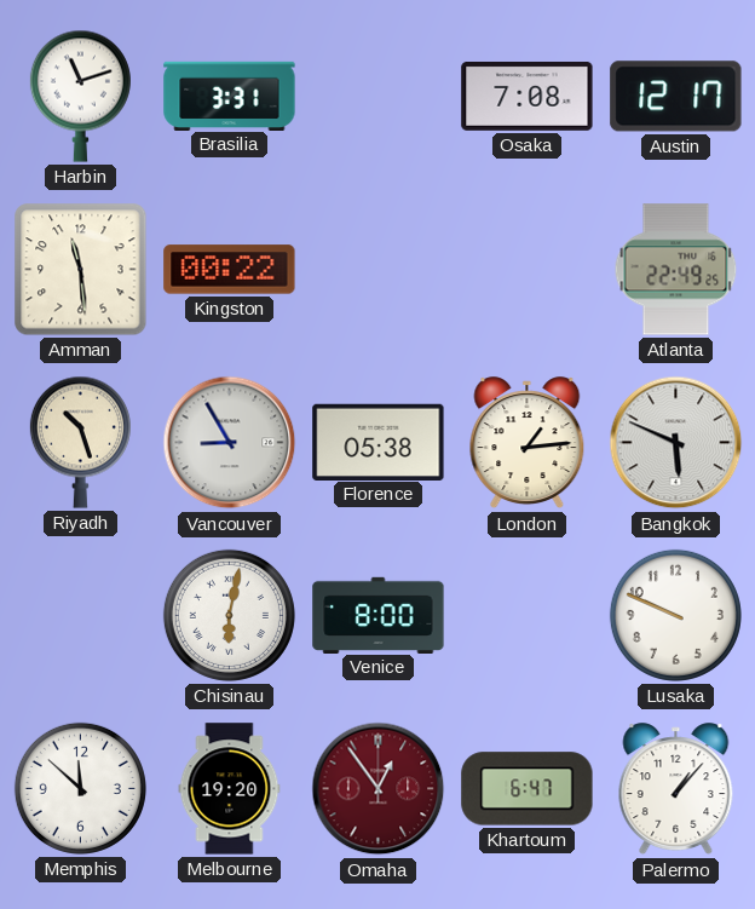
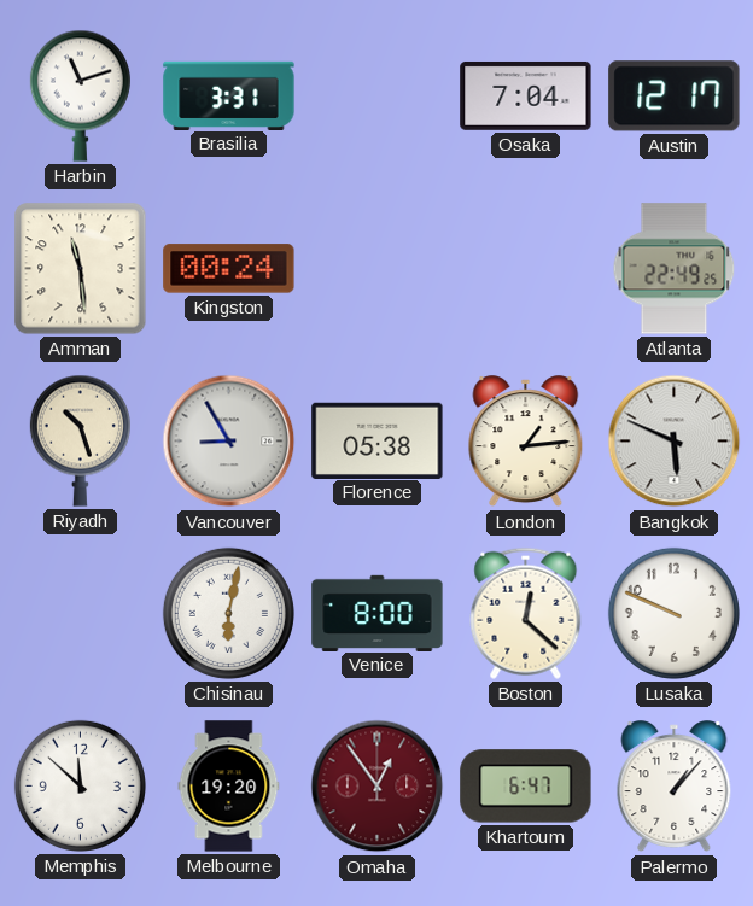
Osaka: 7:08 -> 7:04
Kingston: 00:22 -> 00:24
Boston: none -> 12:22
